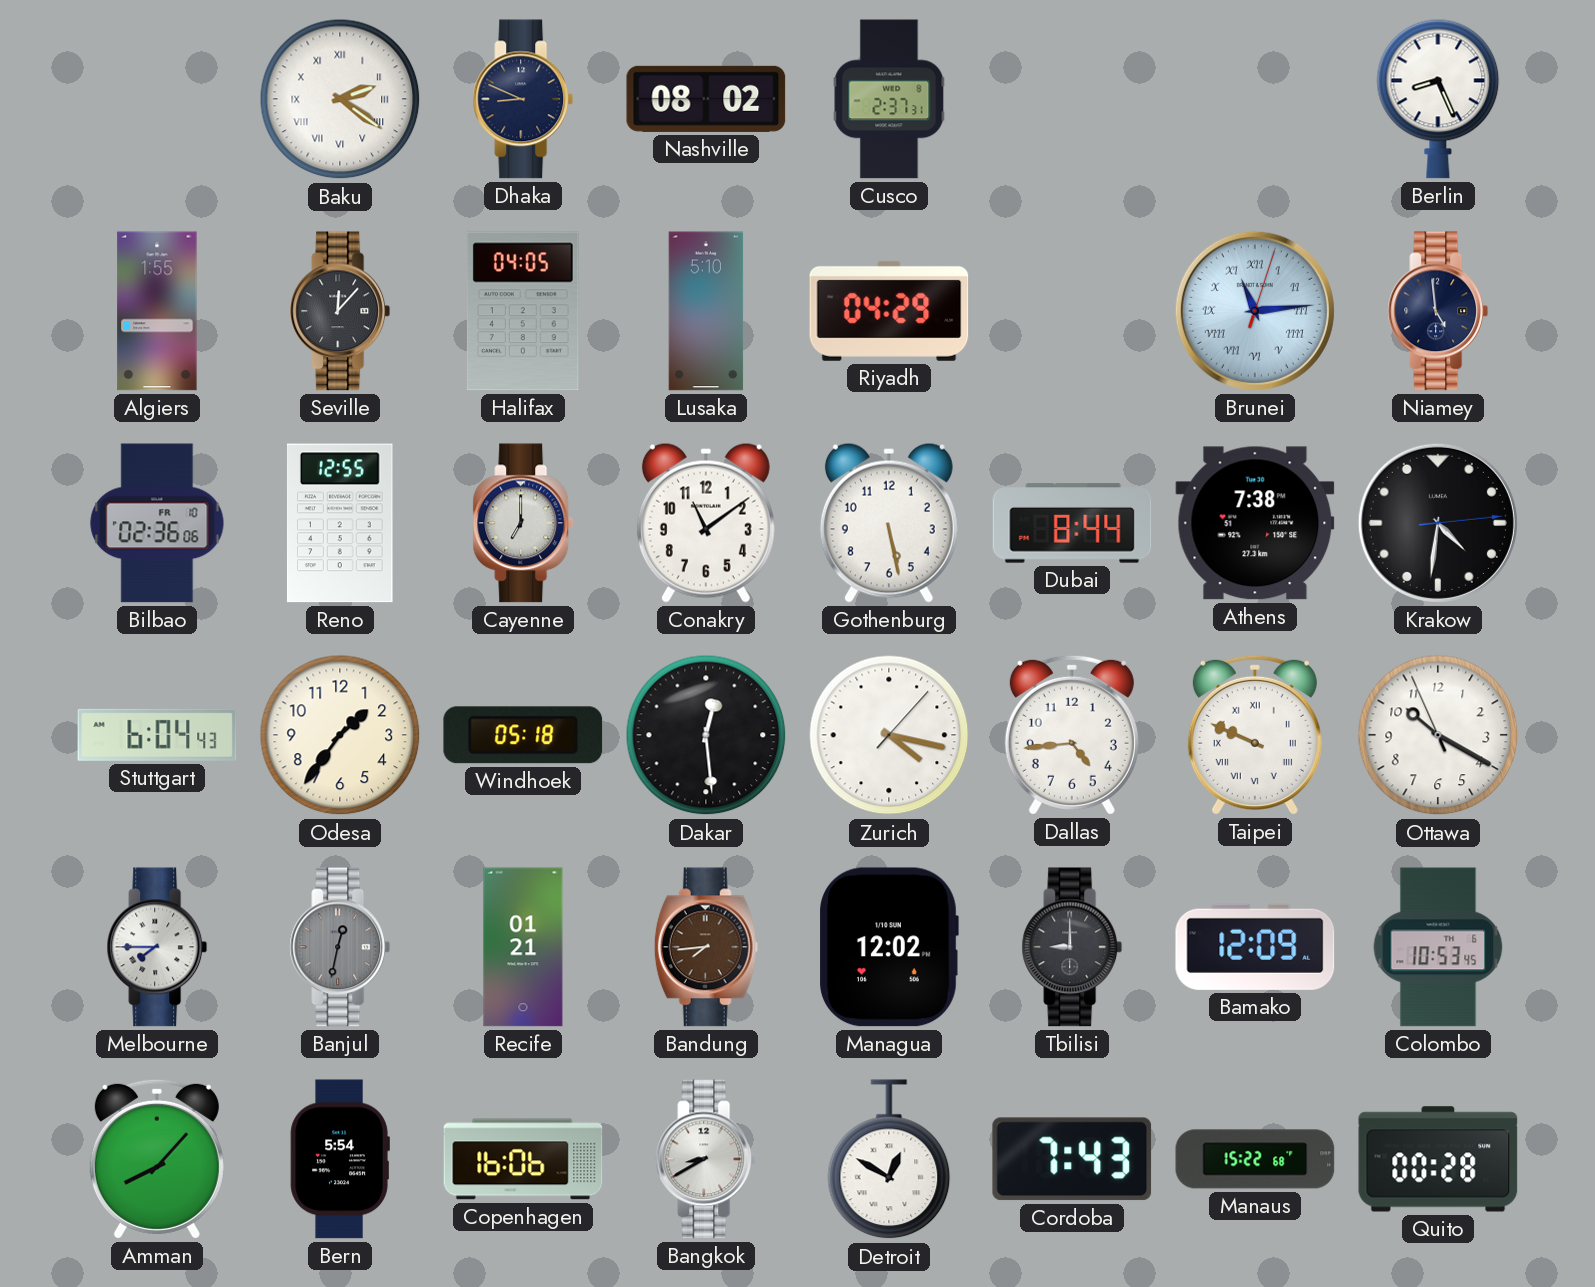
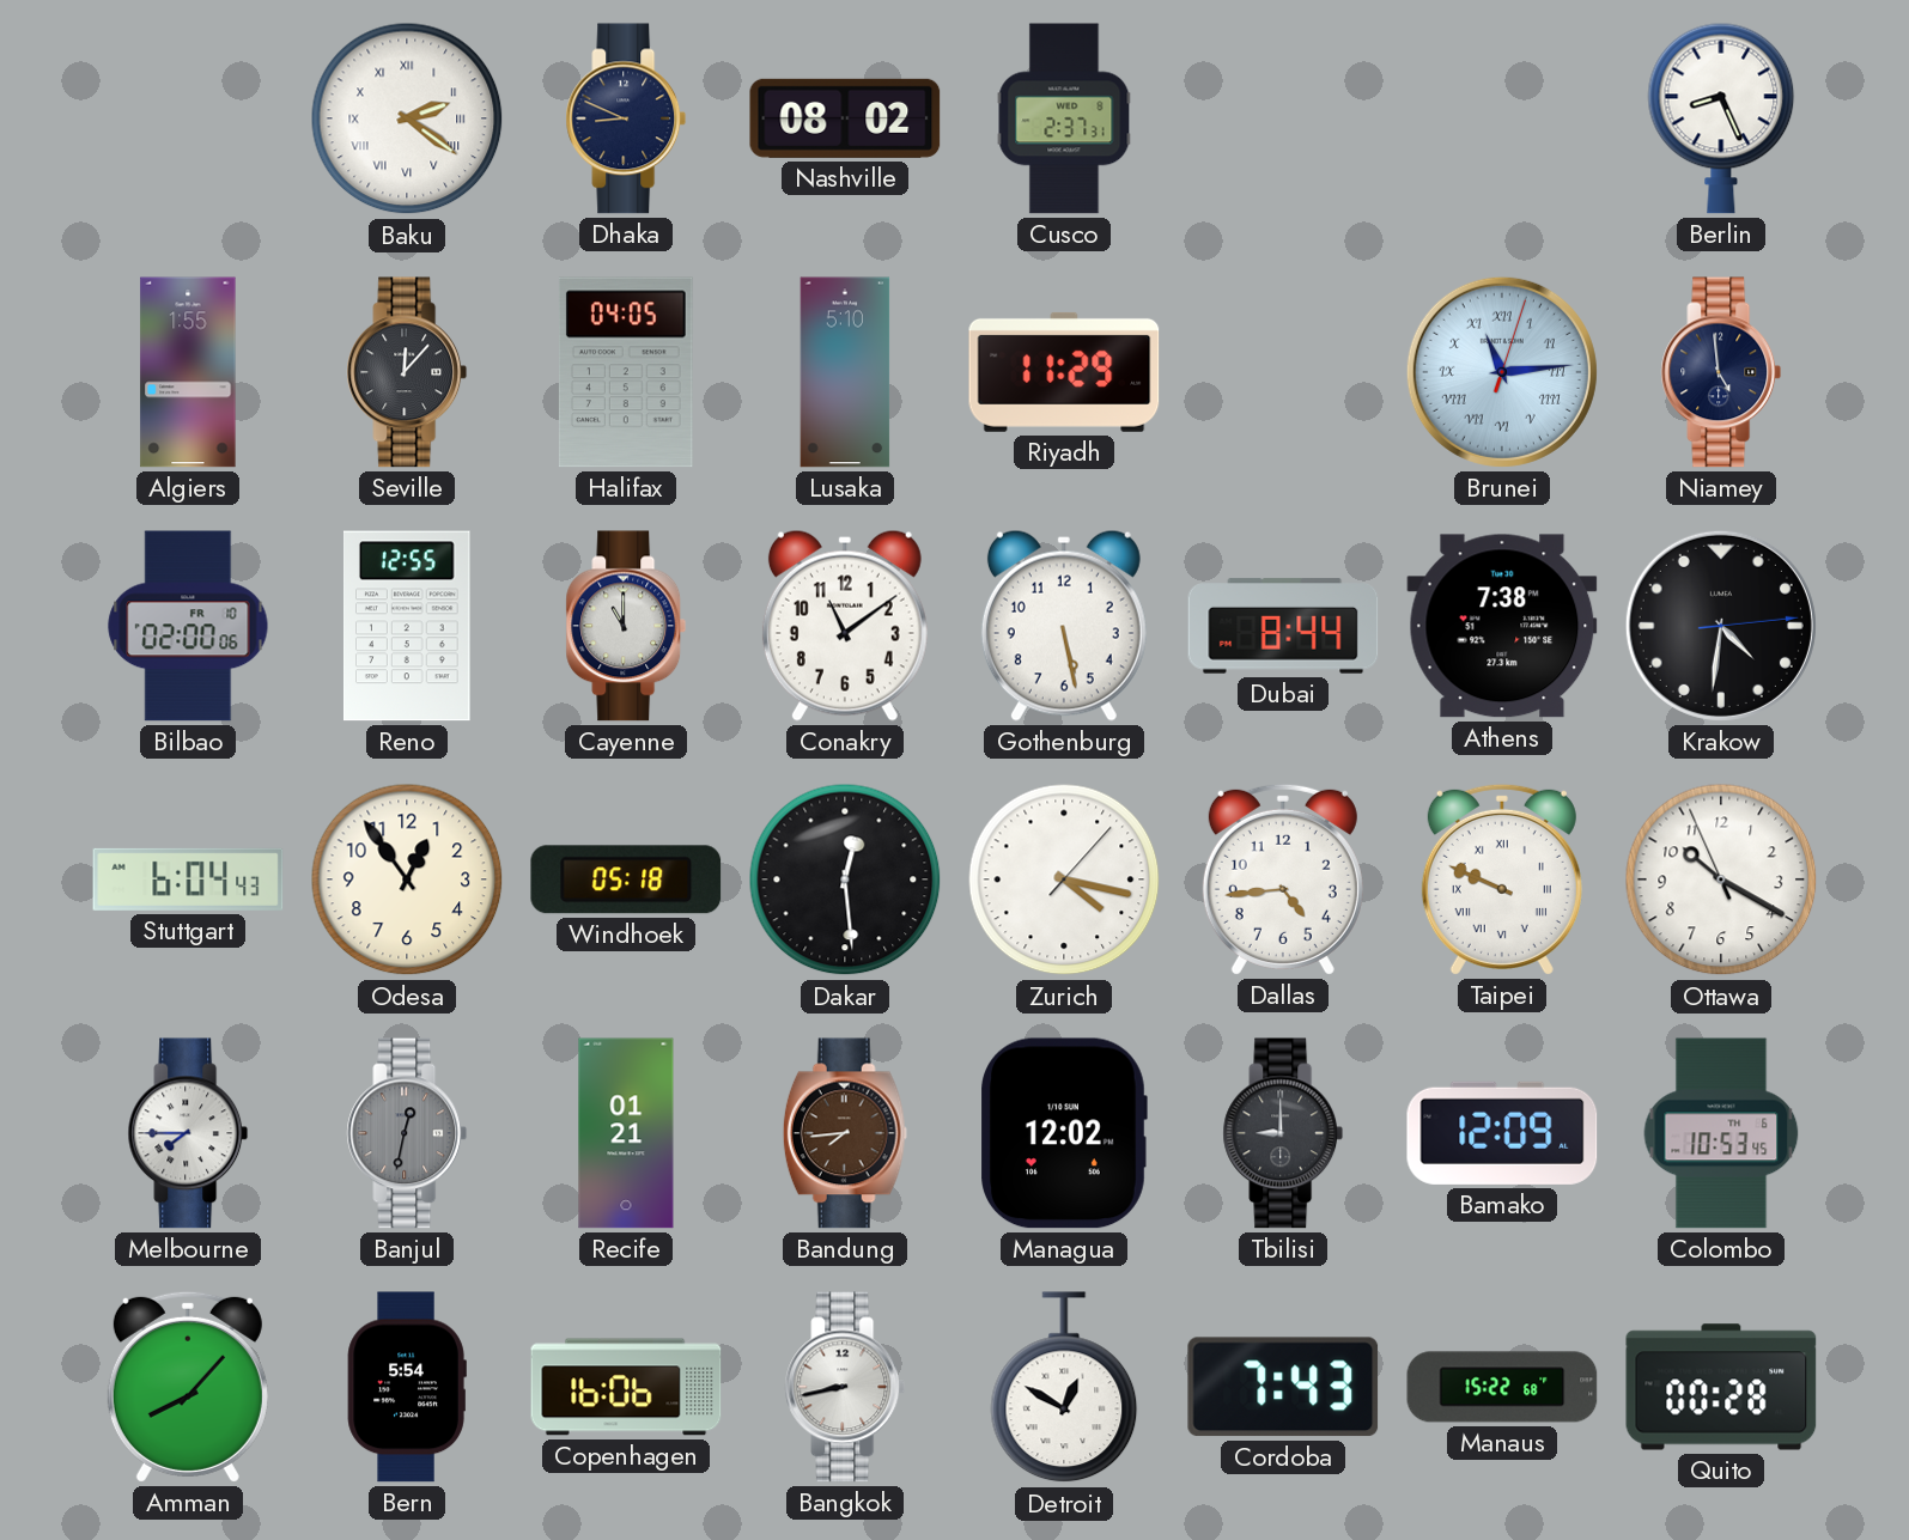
Riyadh: 04:29 -> 11:29
Bilbao: 02:36 -> 02:00
Cayenne: 7:00 -> 11:00
Odesa: 1:36 -> 12:54
Bangkok: 8:40 -> 8:43
